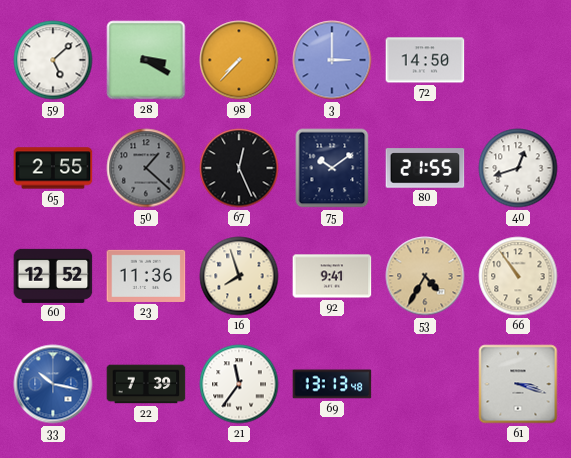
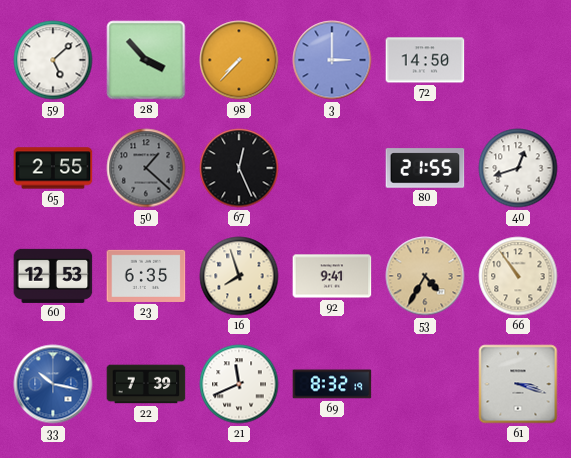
28: 3:20 -> 3:53
75: 10:09 -> none
60: 12:52 -> 12:53
23: 11:36 -> 6:35
21: 11:36 -> 11:41
69: 13:13 -> 8:32
